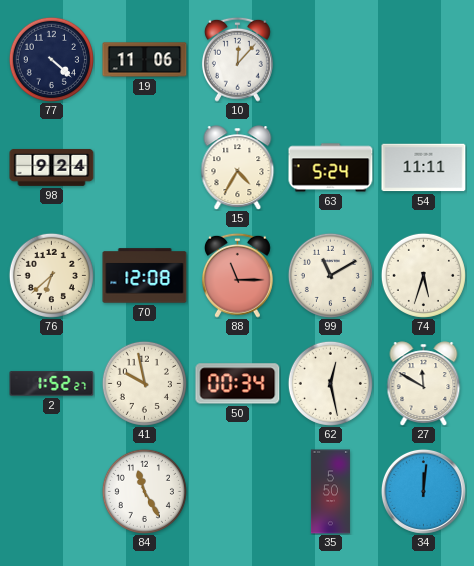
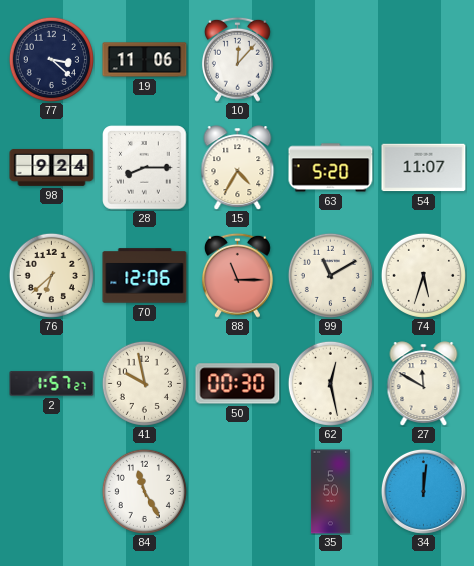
77: 4:22 -> 3:22
28: none -> 8:15
63: 5:24 -> 5:20
54: 11:11 -> 11:07
70: 12:08 -> 12:06
2: 1:52 -> 1:57
50: 00:34 -> 00:30
